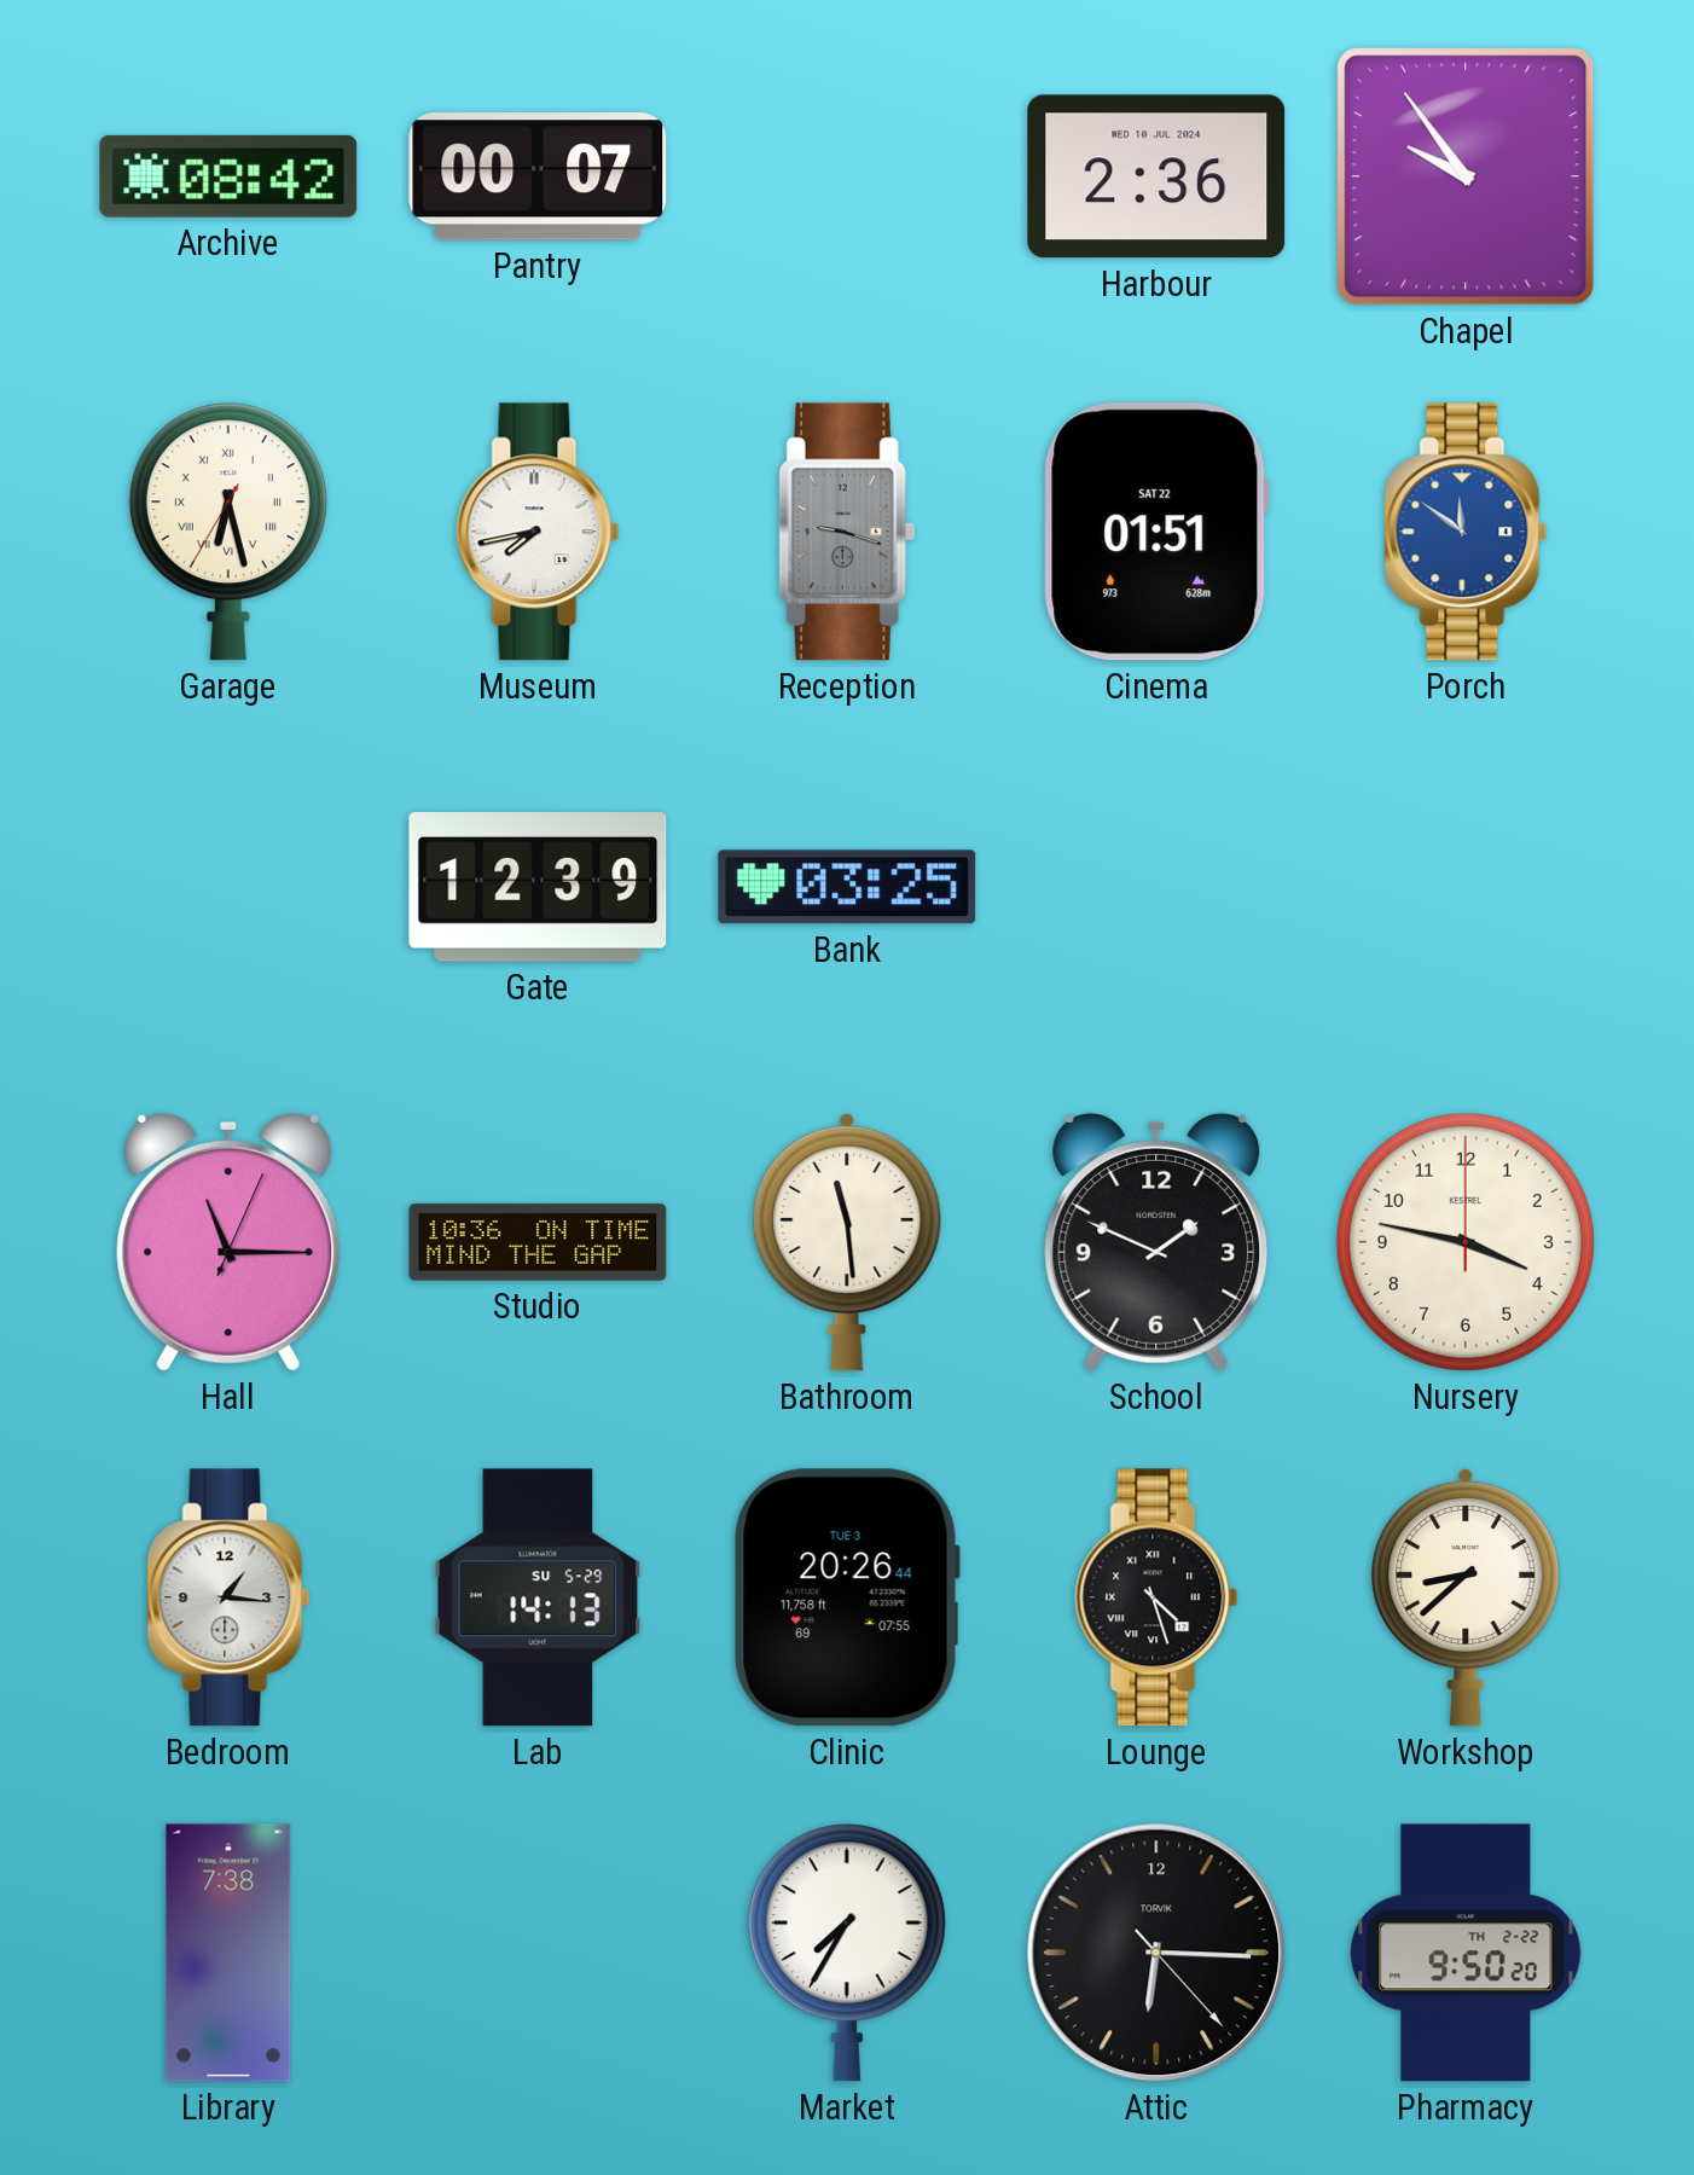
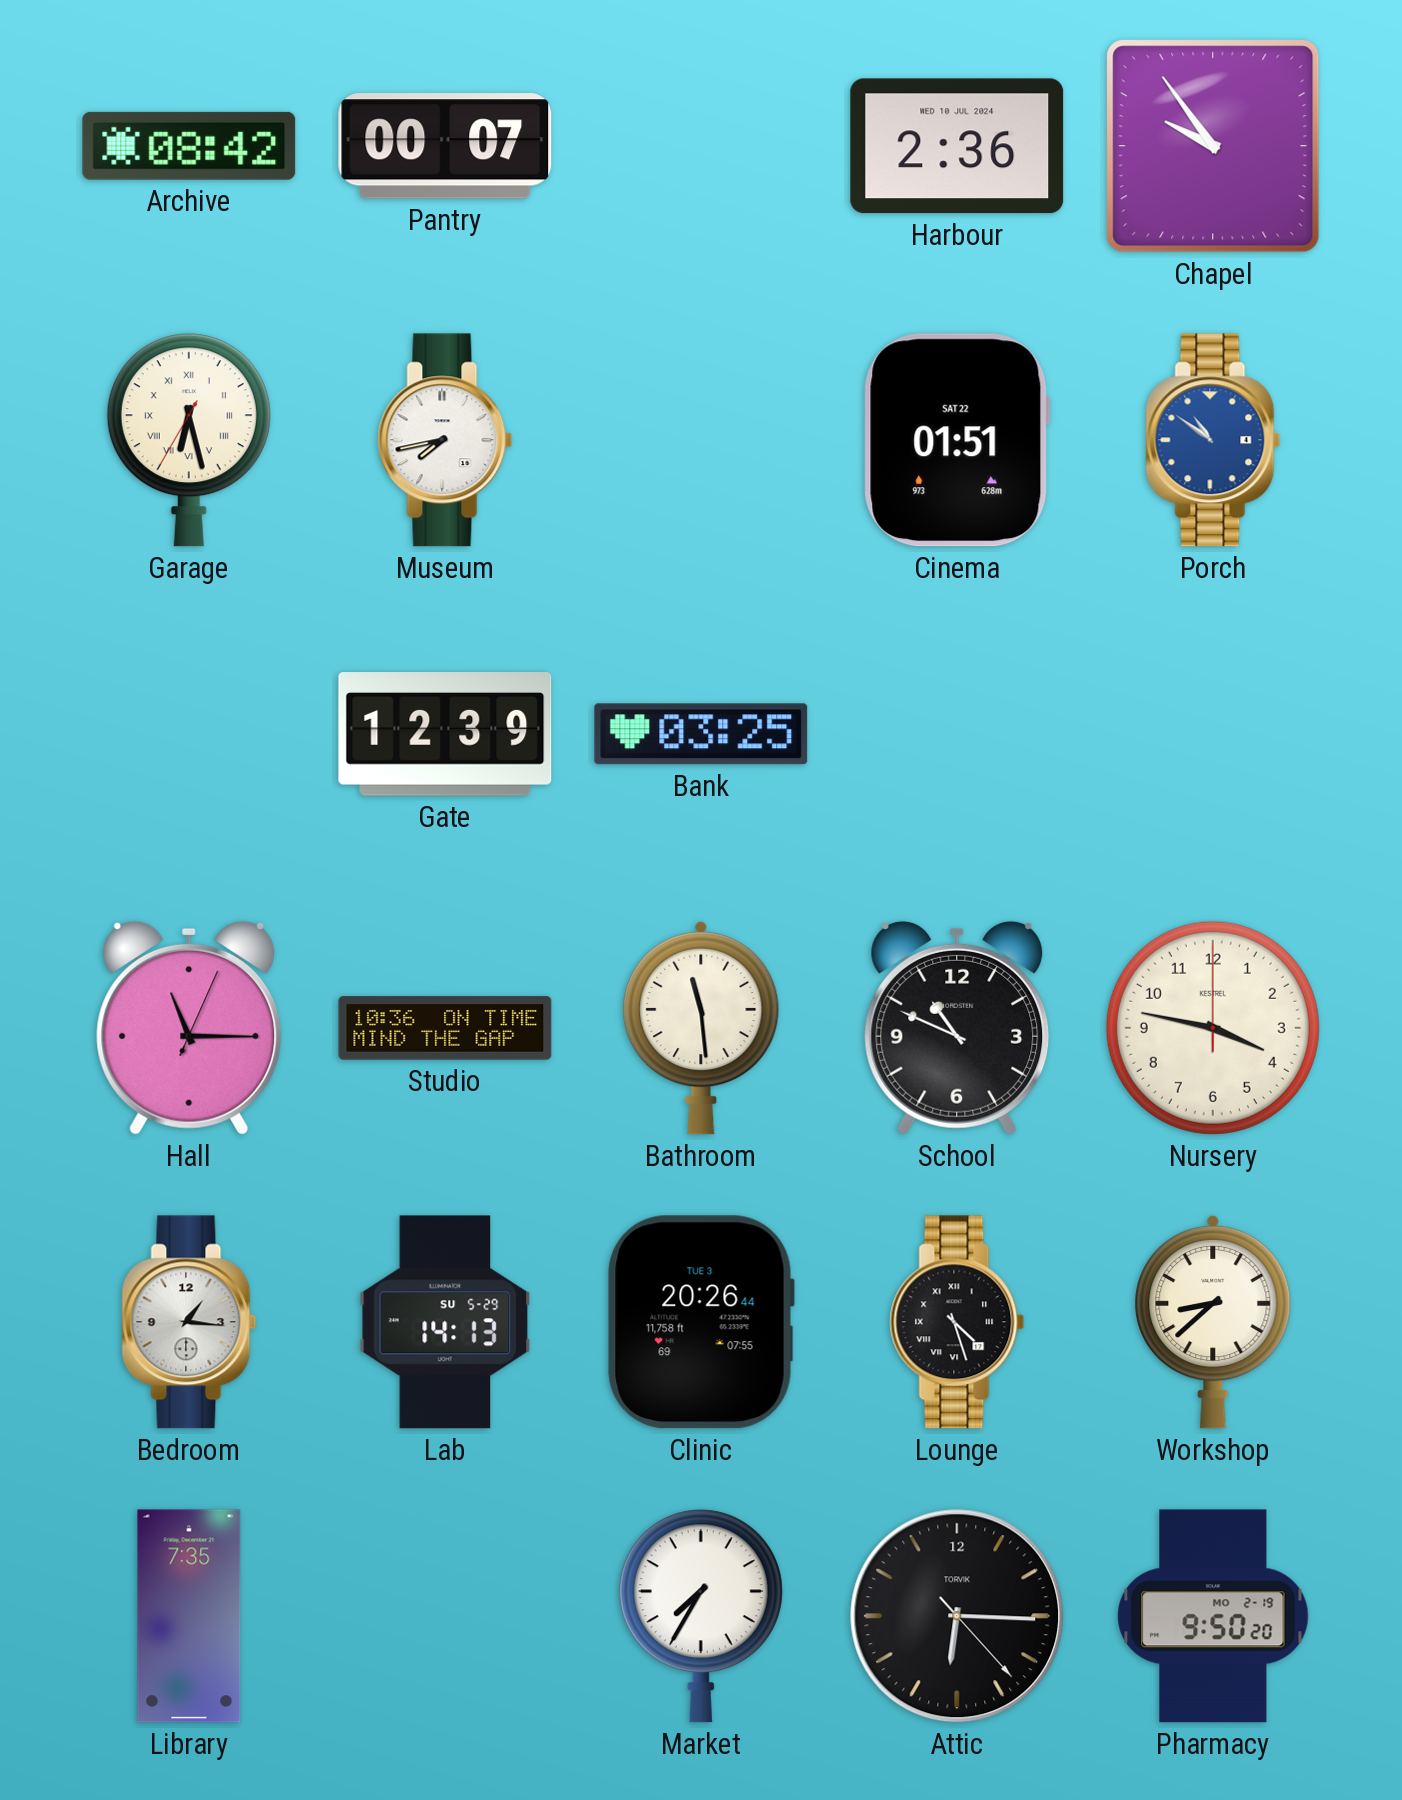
Reception: 9:18 -> none
Porch: 11:51 -> 10:51
School: 1:49 -> 10:49
Library: 7:38 -> 7:35
Pharmacy date: TH 2-22 -> MO 2-19
